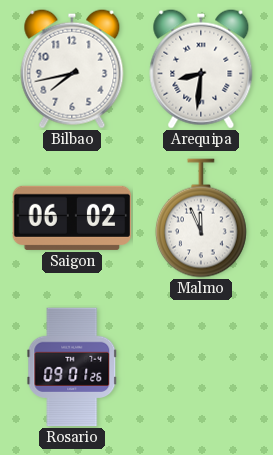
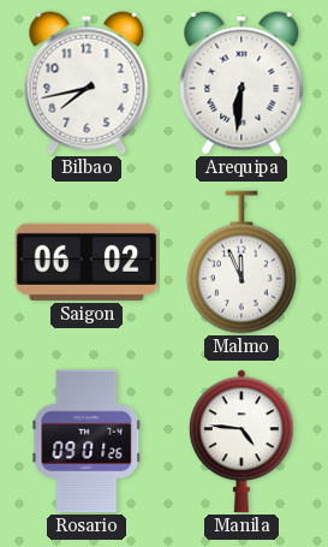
Arequipa: 8:31 -> 6:31
Manila: none -> 4:46
